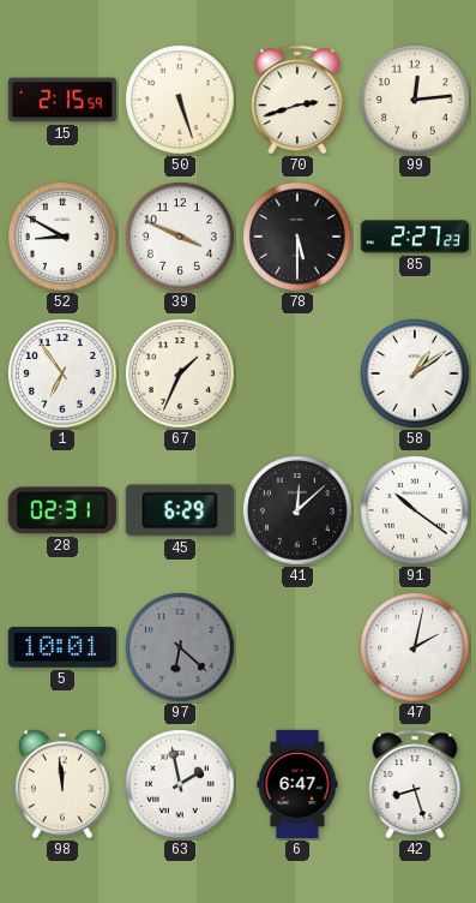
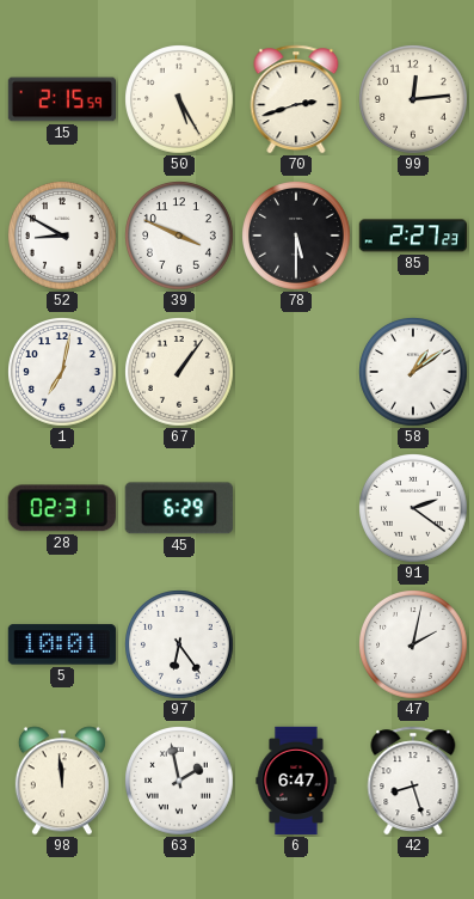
50: 5:27 -> 5:25
1: 6:54 -> 7:02
67: 1:34 -> 1:06
41: 12:08 -> none
91: 10:21 -> 2:21
97: 6:22 -> 6:24
97 dial: grey -> white
